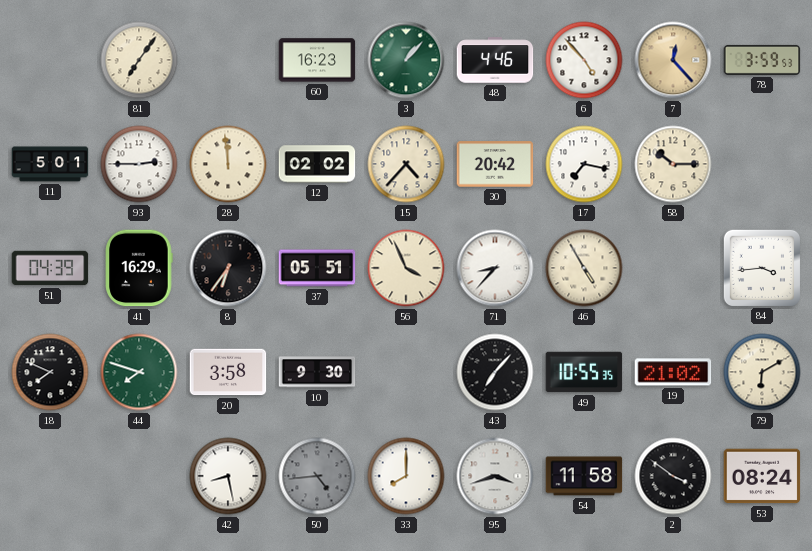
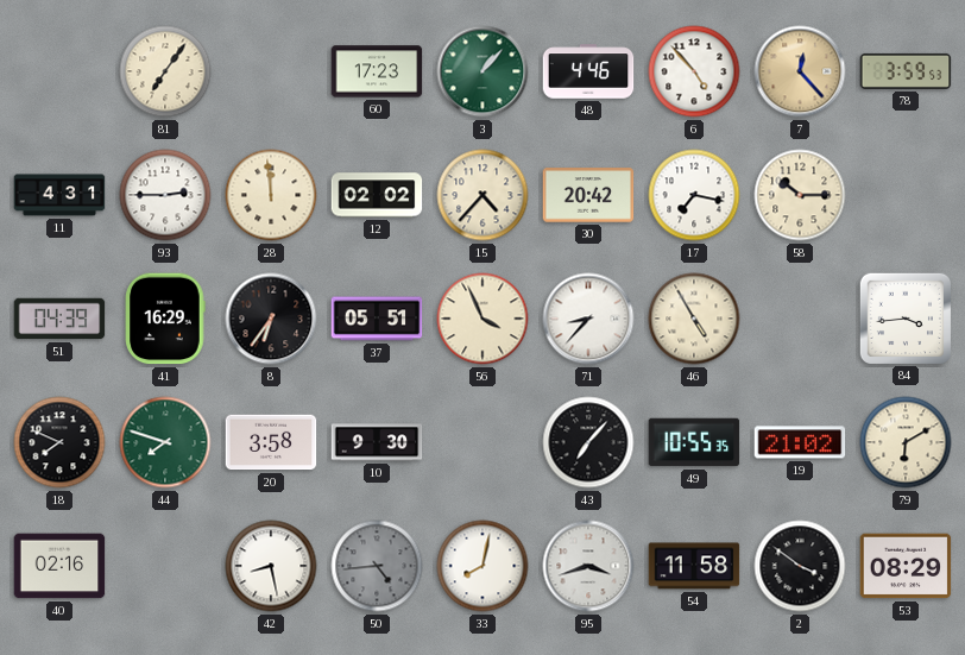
60: 16:23 -> 17:23
11: 5:01 -> 4:31
40: none -> 02:16
33: 8:00 -> 8:02
53: 08:24 -> 08:29
